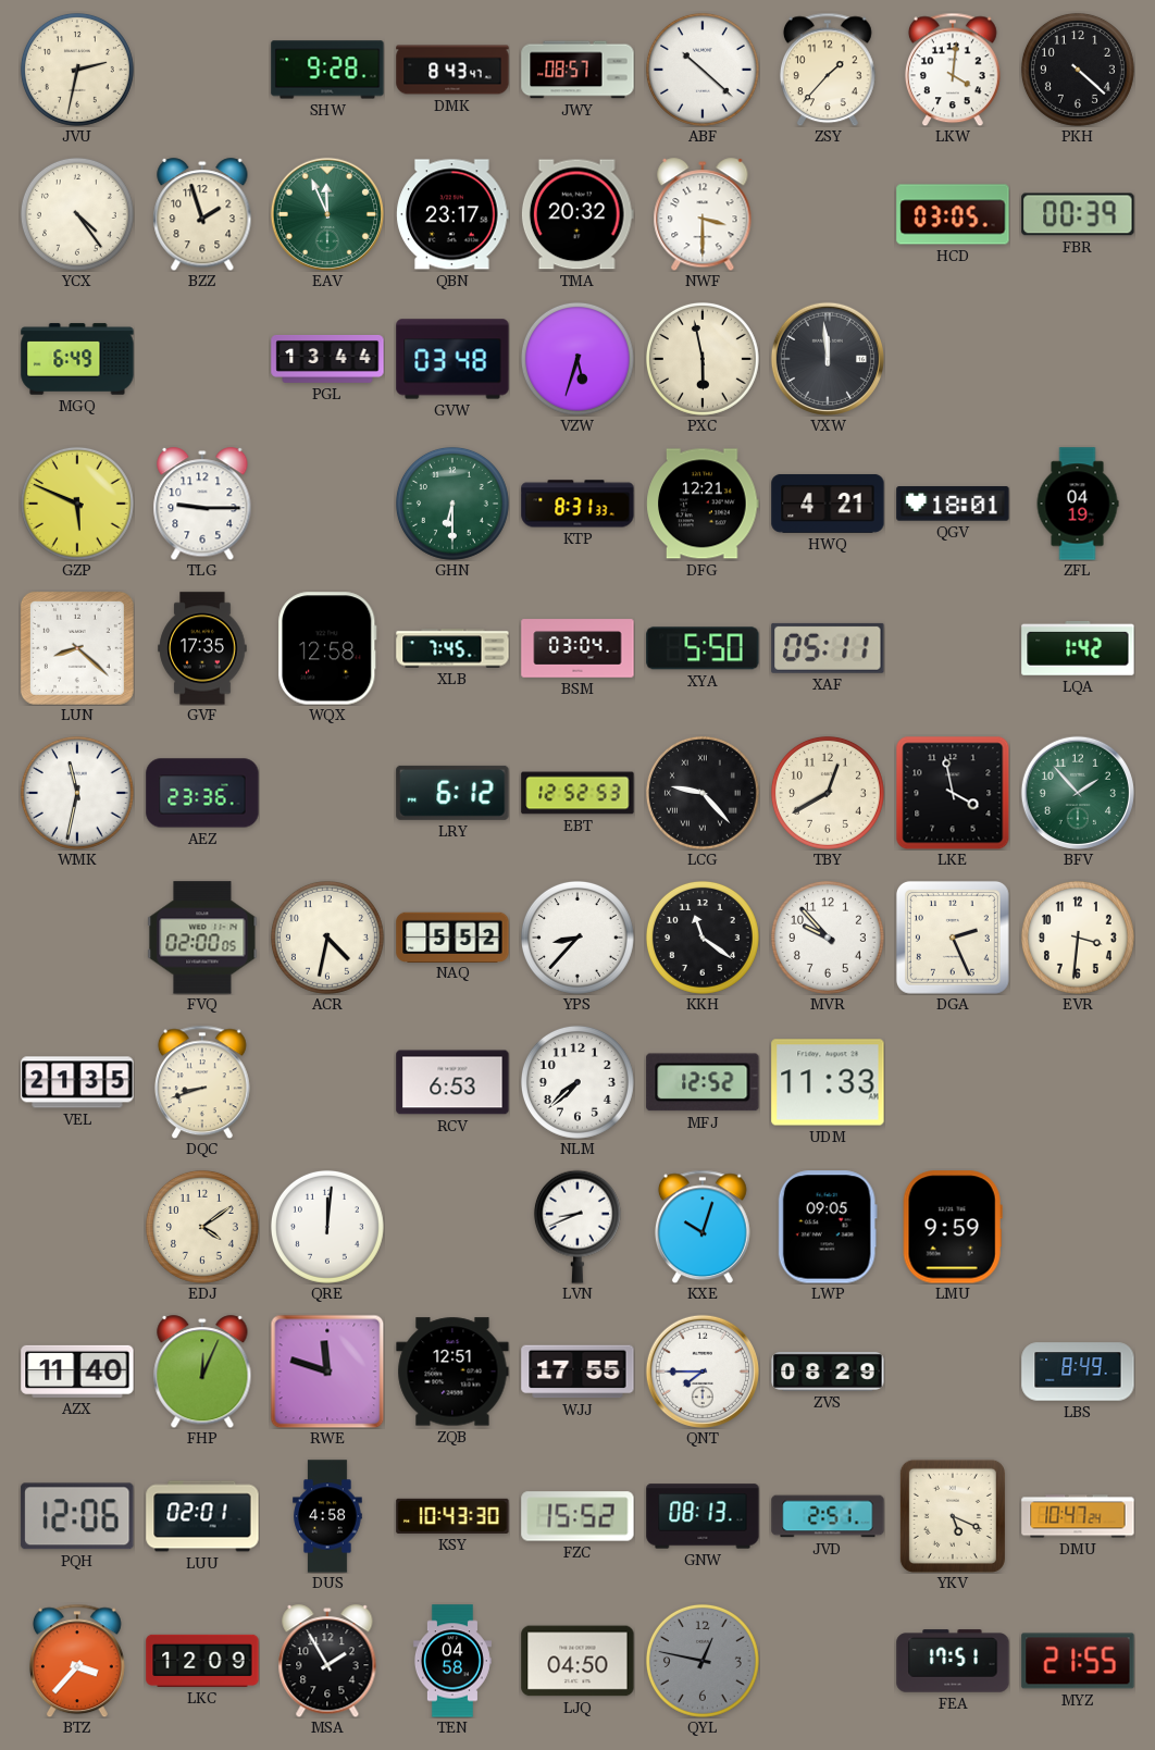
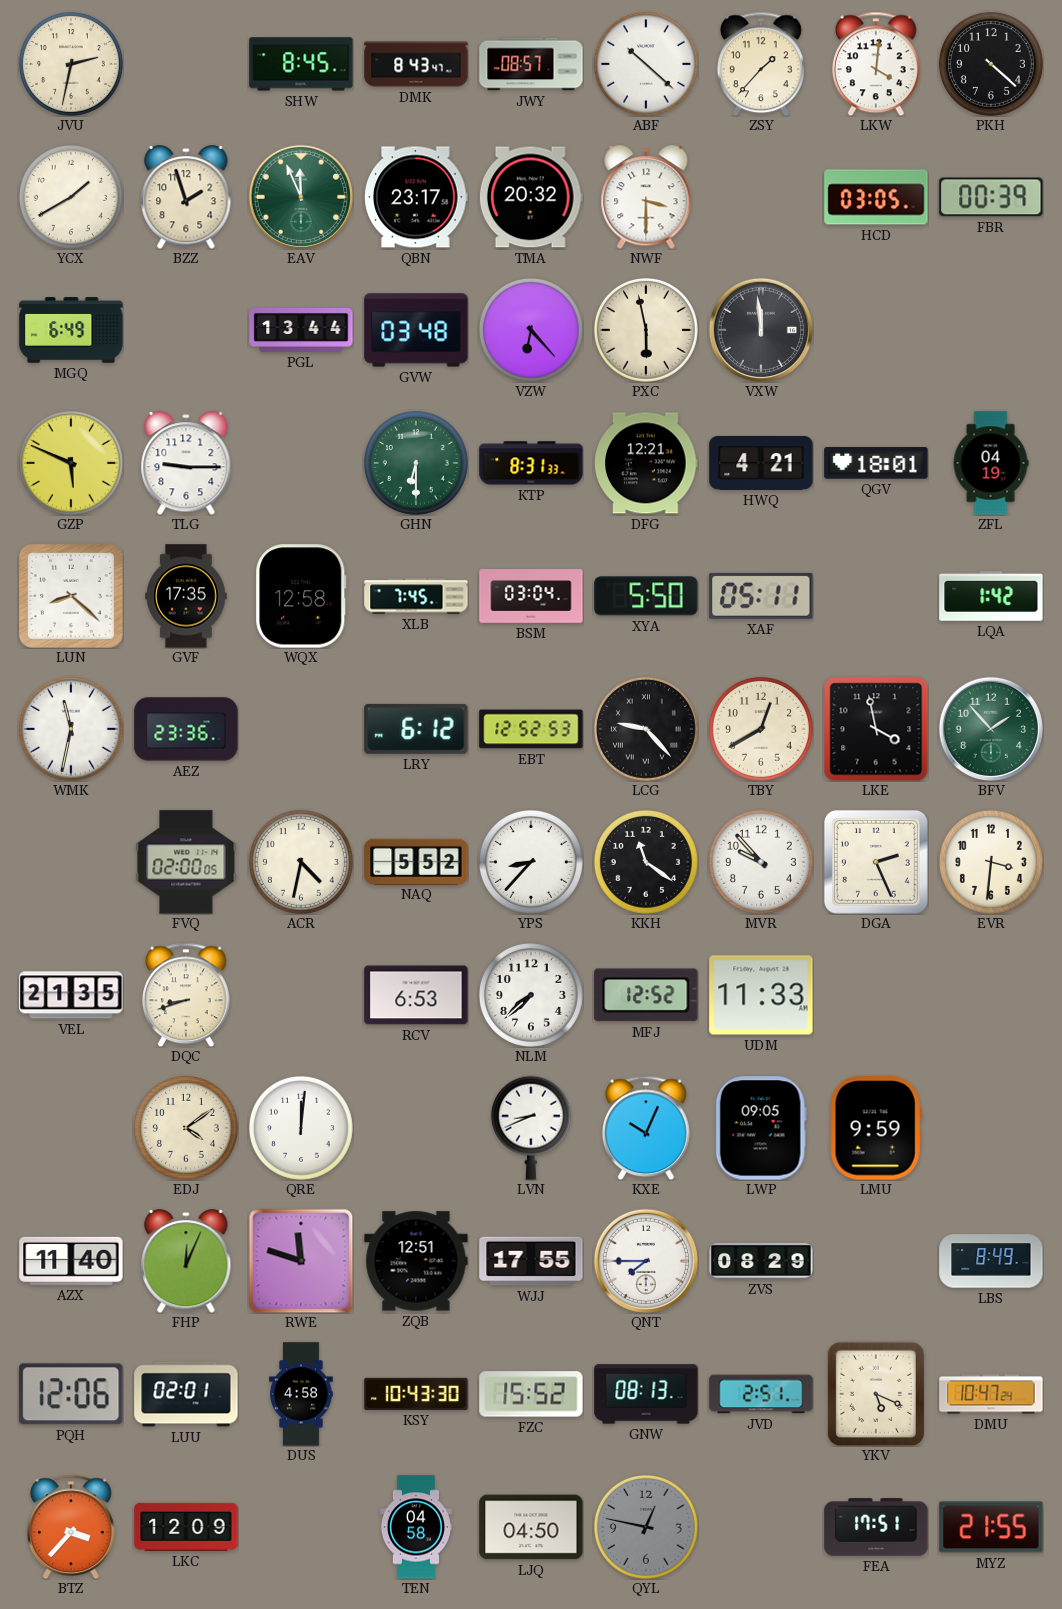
SHW: 9:28 -> 8:45
YCX: 4:24 -> 1:40
VZW: 5:33 -> 6:23
KXE: 10:03 -> 10:04
MSA: 1:55 -> none
